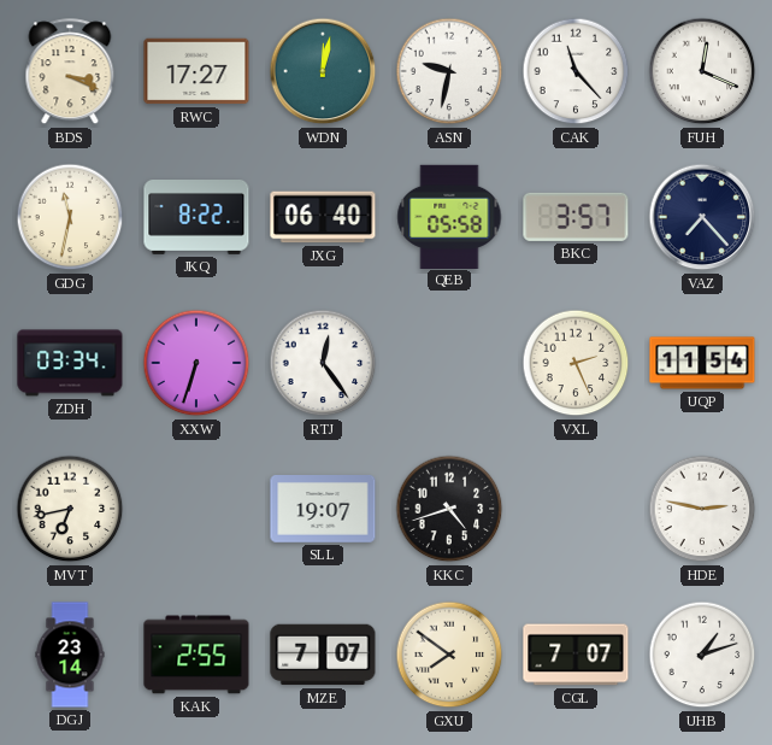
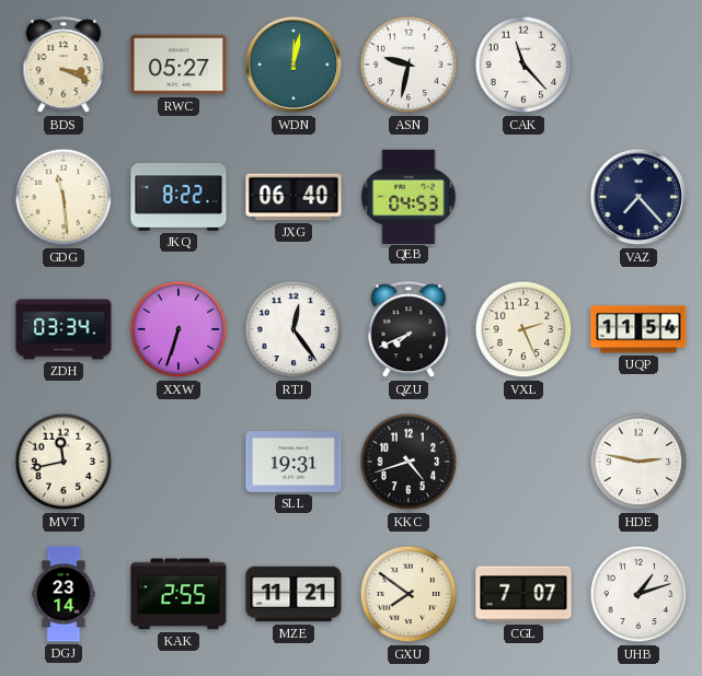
RWC: 17:27 -> 05:27
FUH: 12:19 -> none
GDG: 11:32 -> 11:29
QEB: 05:58 -> 04:53
BKC: 3:57 -> none
QZU: none -> 7:41
MVT: 6:43 -> 11:43
SLL: 19:07 -> 19:31
MZE: 7:07 -> 11:21
